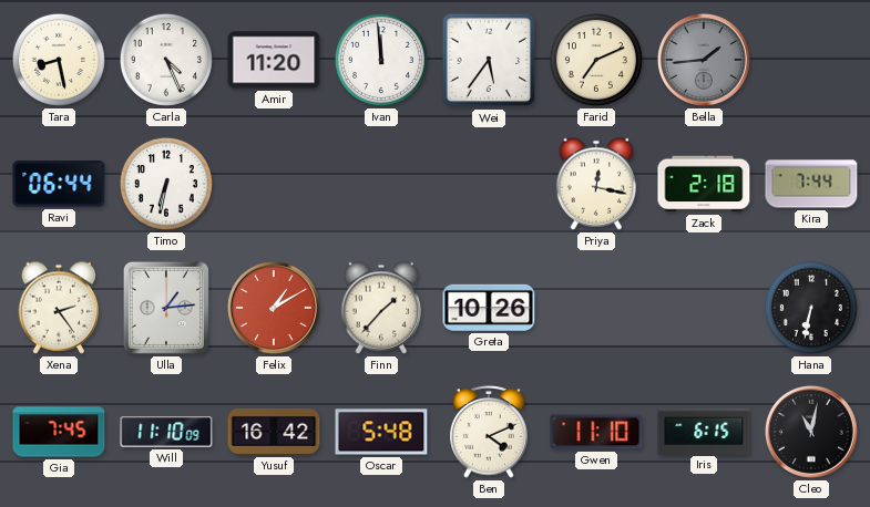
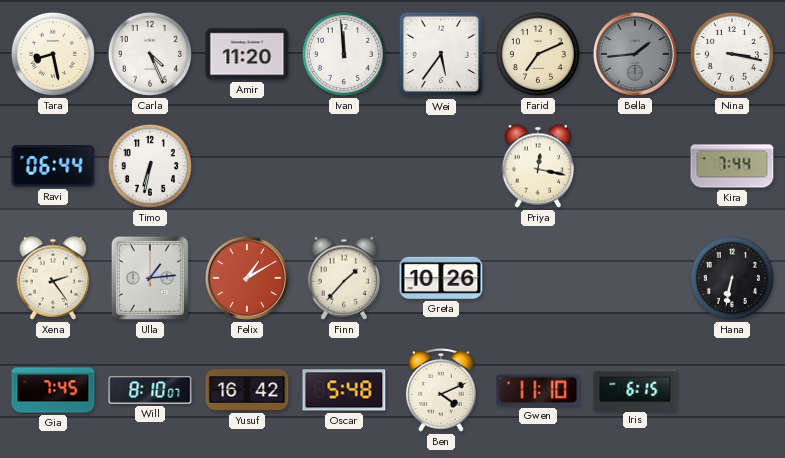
Nina: none -> 3:17
Zack: 2:18 -> none
Will: 11:10 -> 8:10
Cleo: 11:02 -> none
